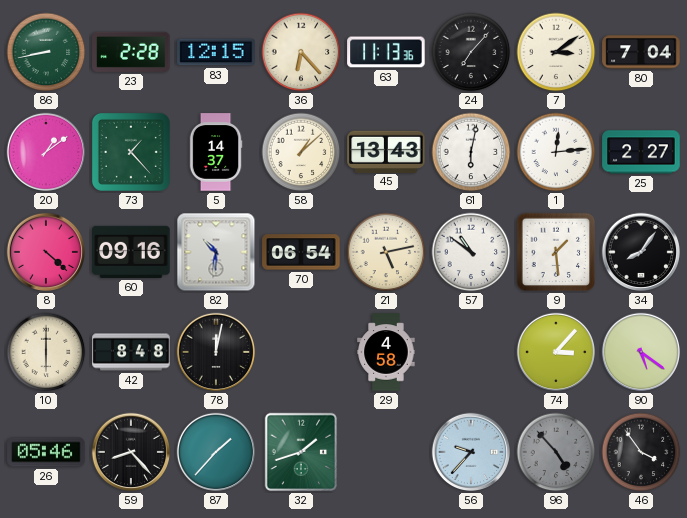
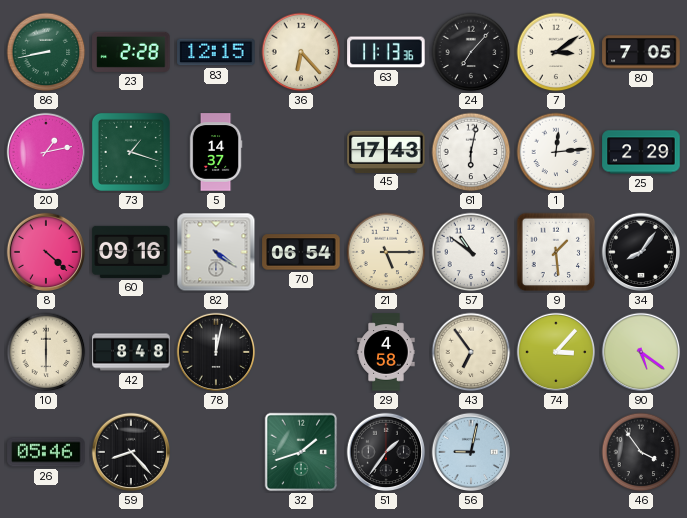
80: 7:04 -> 7:05
20: 1:09 -> 1:13
73: 1:23 -> 1:18
58: 1:08 -> none
45: 13:43 -> 17:43
25: 2:27 -> 2:29
82: 10:31 -> 4:21
21: 5:13 -> 5:15
43: none -> 6:54
87: 1:37 -> none
51: none -> 1:36
56: 9:37 -> 9:02
96: 4:53 -> none
